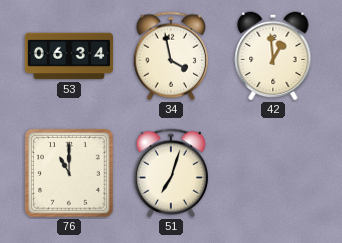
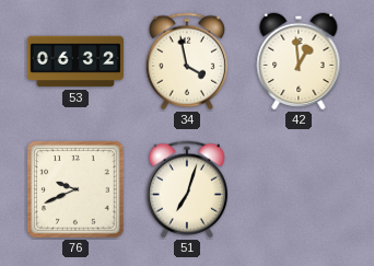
53: 06:34 -> 06:32
76: 11:00 -> 9:41
